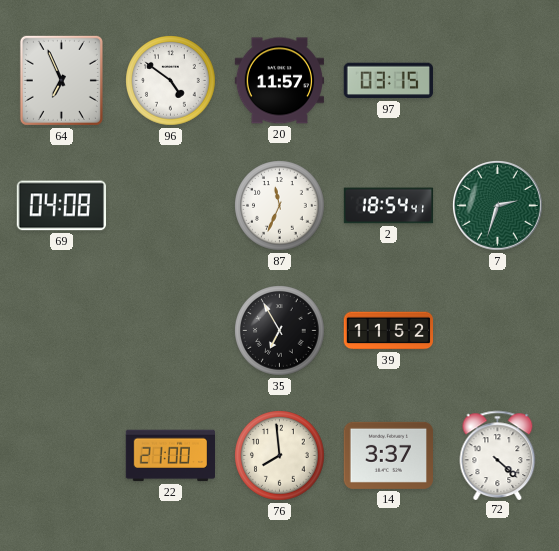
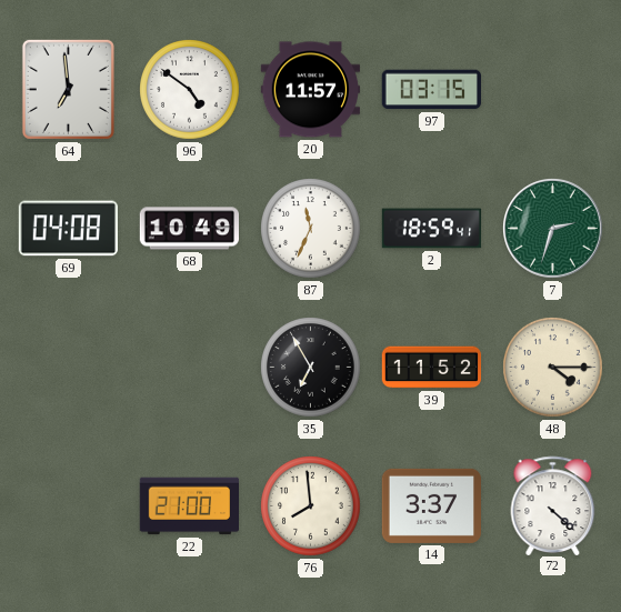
64: 6:56 -> 6:59
68: none -> 10:49
2: 18:54 -> 18:59
48: none -> 4:15
